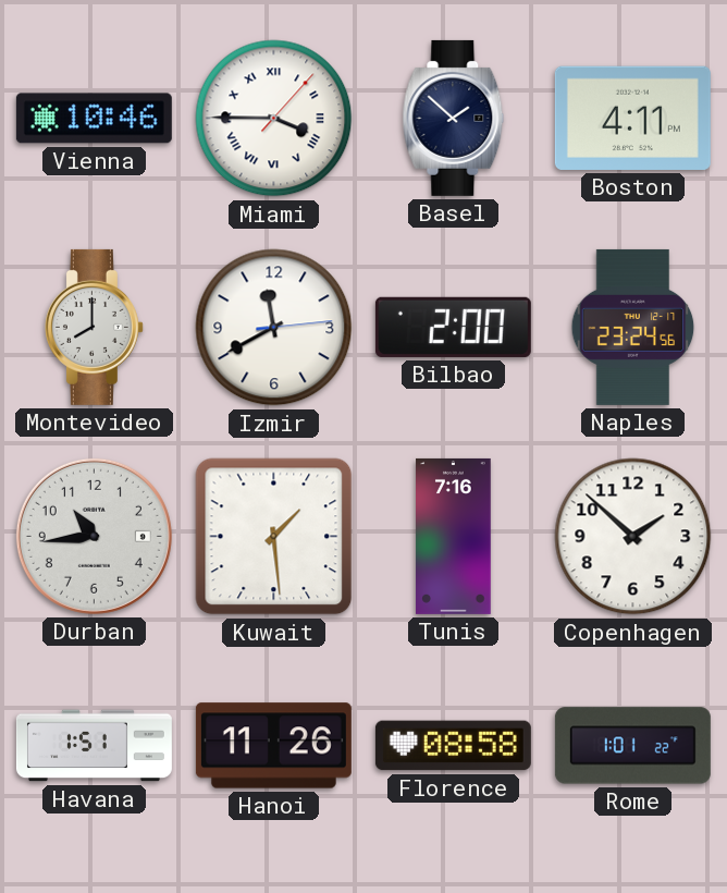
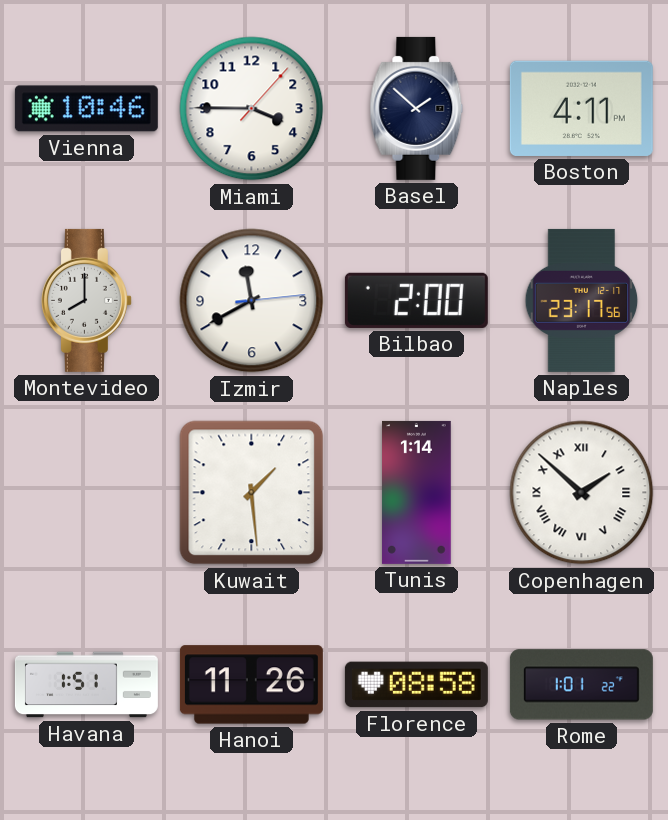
Miami numerals: Roman -> Arabic
Naples: 23:24 -> 23:17
Durban: 10:44 -> none
Tunis: 7:16 -> 1:14
Copenhagen numerals: Arabic -> Roman
